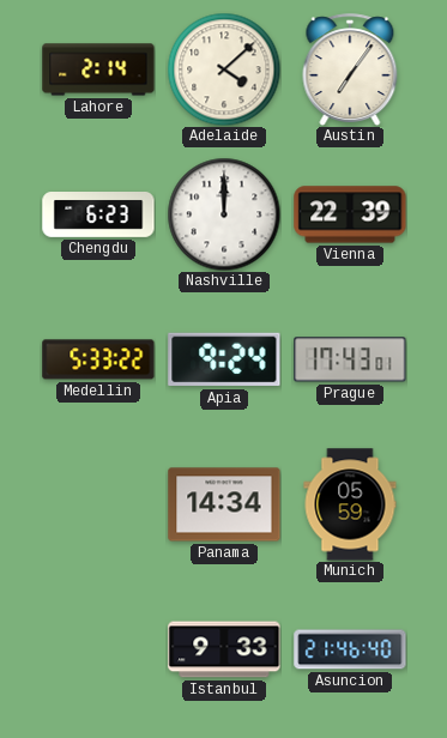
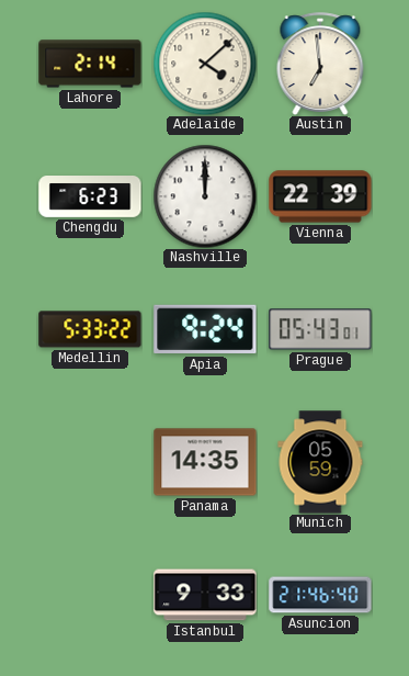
Austin: 7:06 -> 6:59
Prague: 17:43 -> 05:43
Panama: 14:34 -> 14:35
